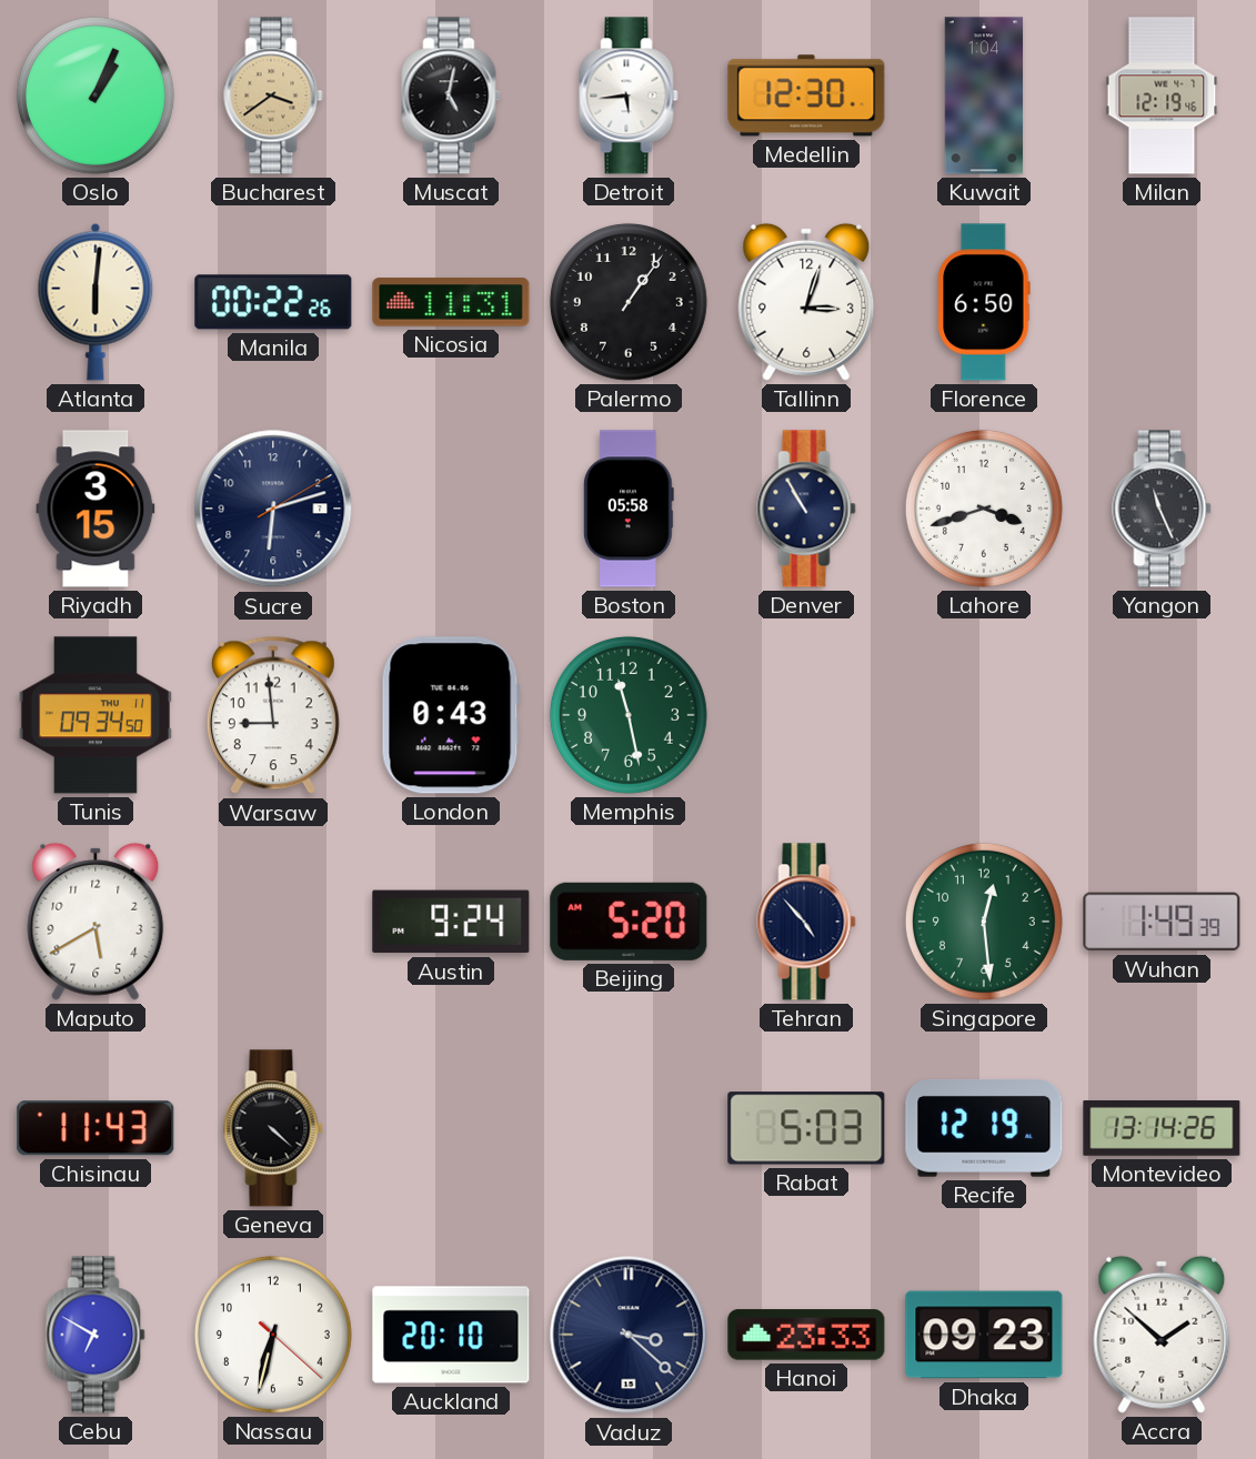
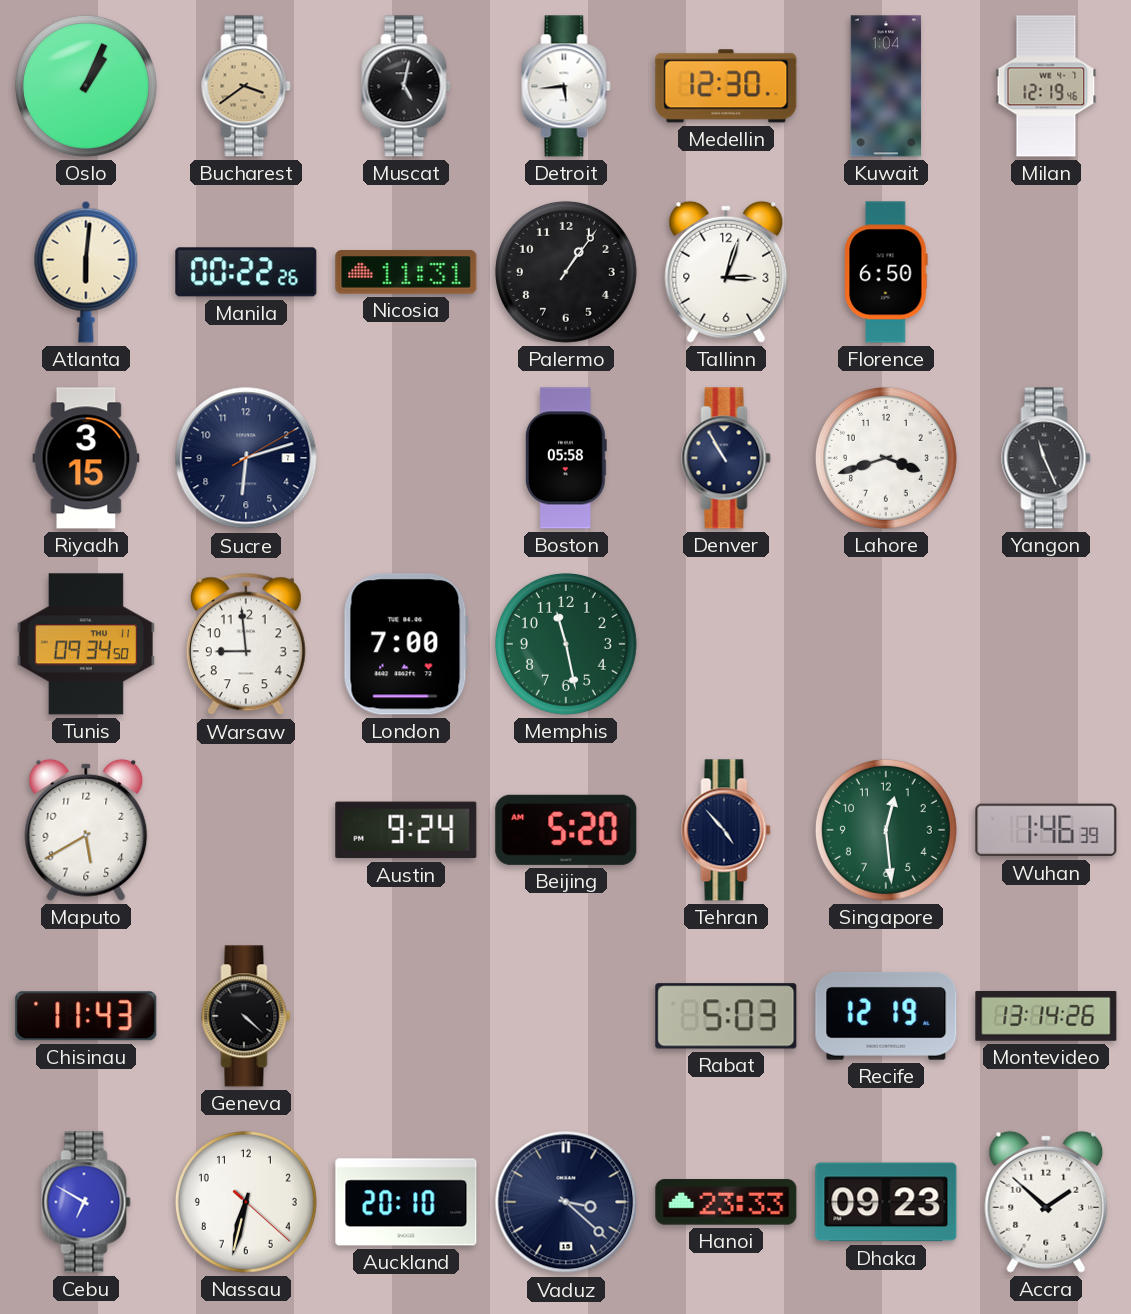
London: 0:43 -> 7:00
Wuhan: 1:49 -> 1:46
